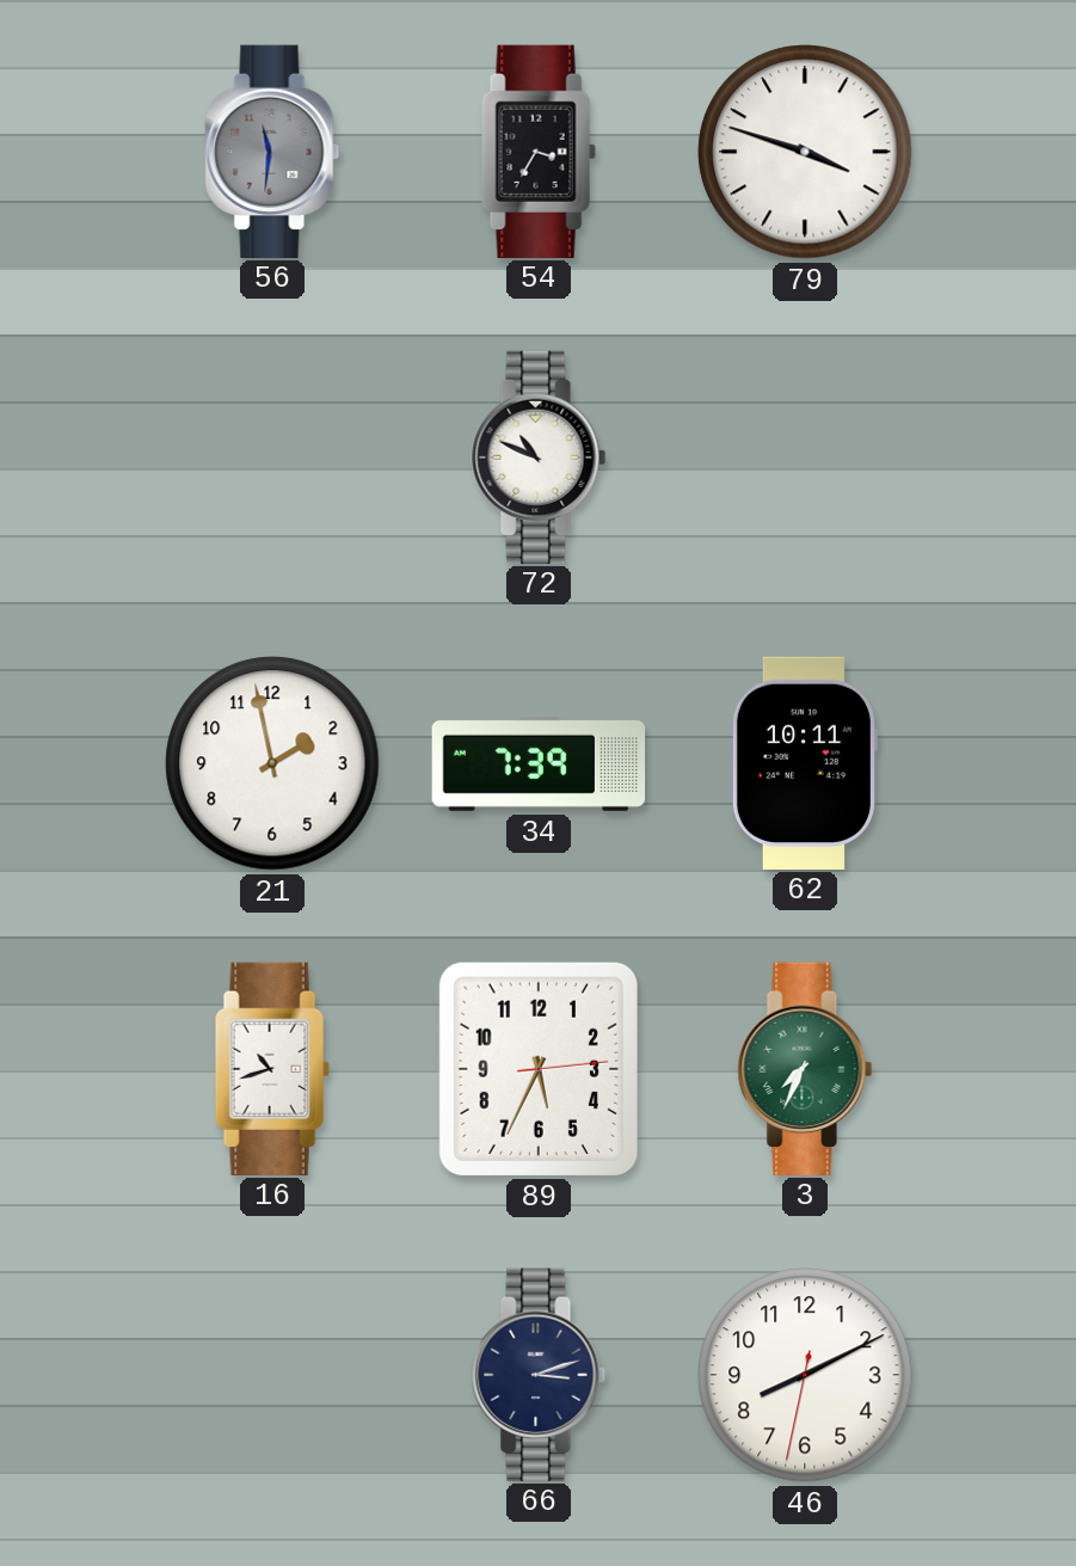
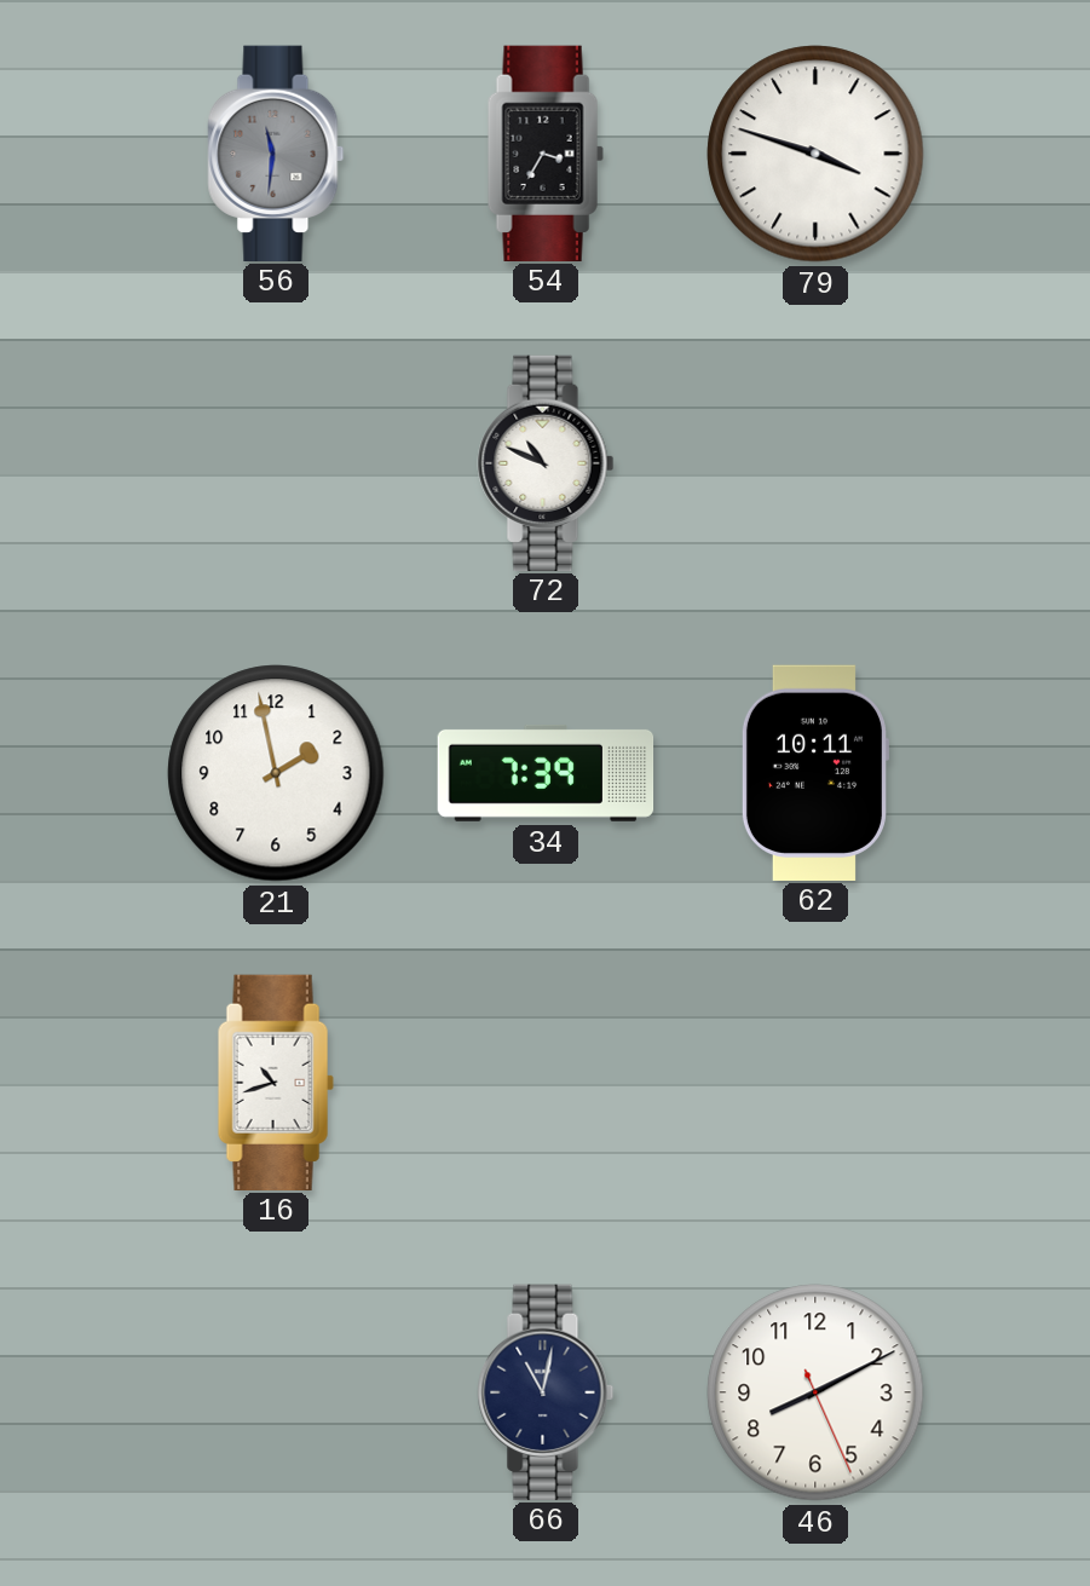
89: 5:34 -> none
3: 7:34 -> none
66: 3:12 -> 11:02
46: 8:10:32 -> 8:10:26
